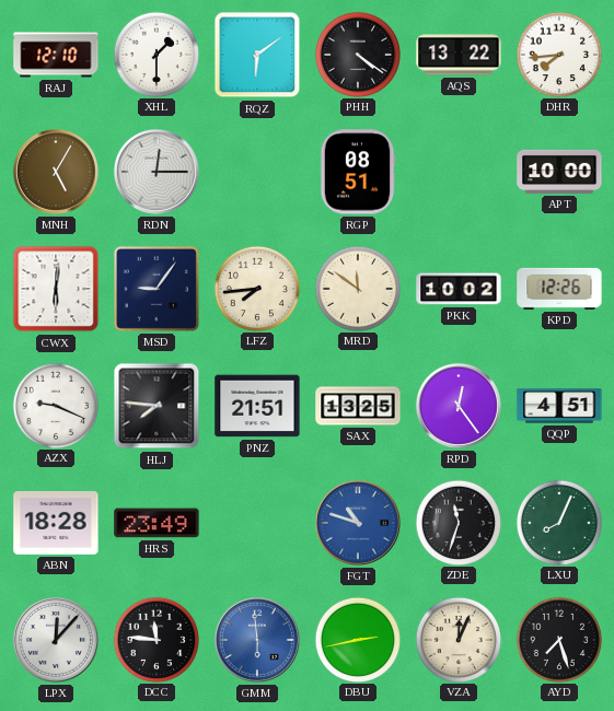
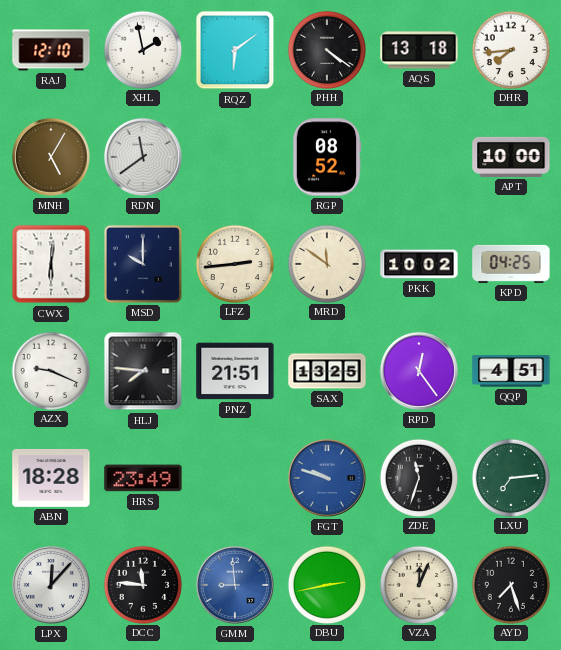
XHL: 1:30 -> 1:58
AQS: 13:22 -> 13:18
RDN: 12:15 -> 11:39
RGP: 08:51 -> 08:52
MSD: 9:06 -> 10:00
LFZ: 7:44 -> 2:44
KPD: 12:26 -> 04:25
FGT: 10:48 -> 9:48
LXU: 8:04 -> 7:14
GMM: 5:59 -> 8:59
